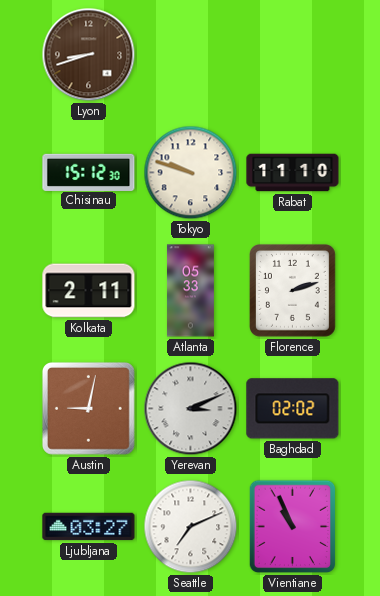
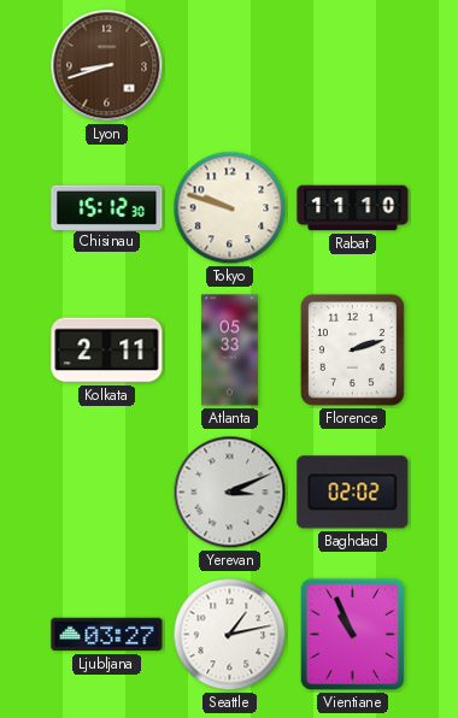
Austin: 9:02 -> none
Seattle: 7:11 -> 1:13
